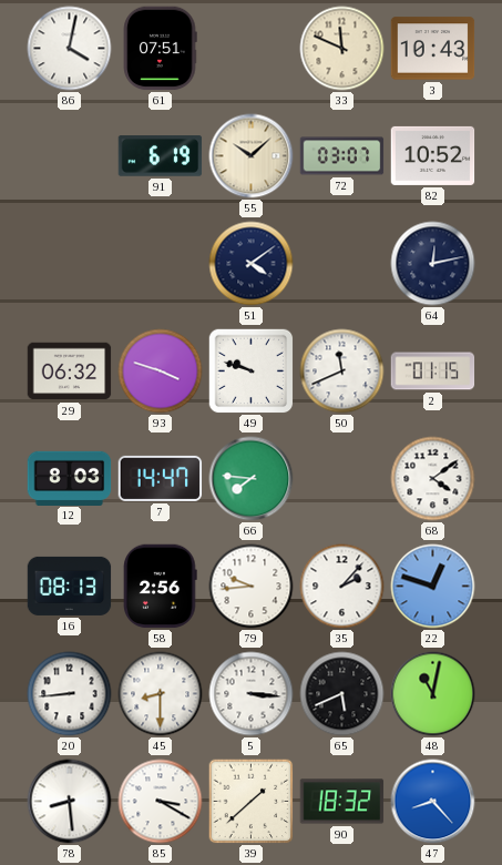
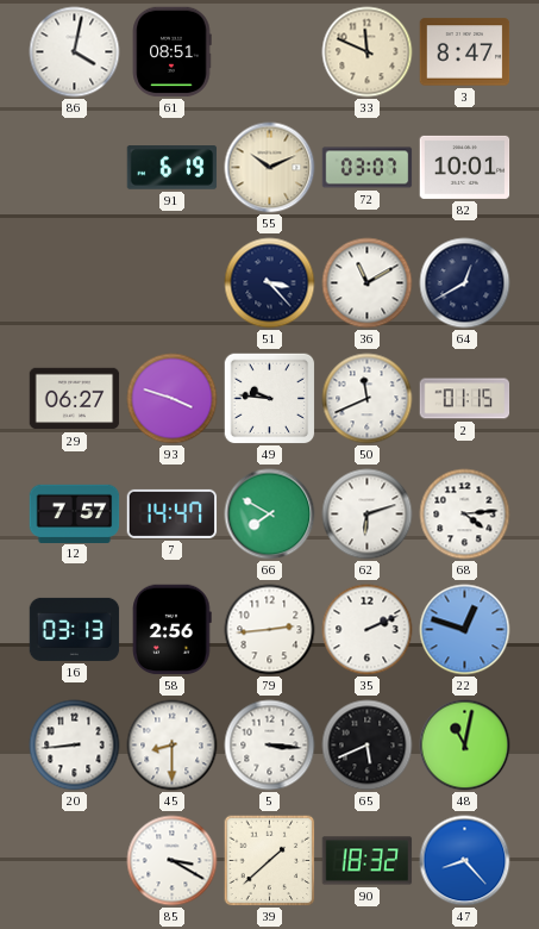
61: 07:51 -> 08:51
3: 10:43 -> 8:47
55: 10:08 -> 10:11
82: 10:52 -> 10:01
51: 4:09 -> 3:23
36: none -> 11:10
64: 12:13 -> 12:40
29: 06:32 -> 06:27
49: 9:48 -> 9:46
12: 8:03 -> 7:57
66: 7:46 -> 7:50
62: none -> 6:12
68: 4:09 -> 4:14
16: 08:13 -> 03:13
79: 9:44 -> 2:44
35: 2:07 -> 2:11
78: 8:29 -> none
